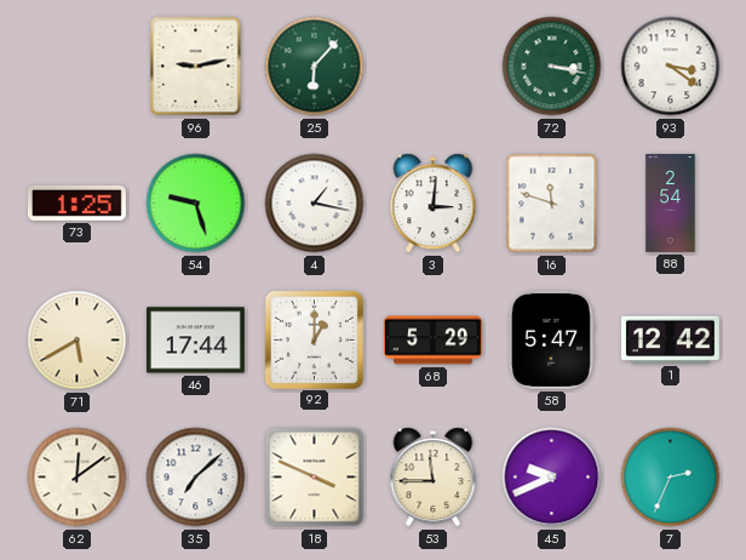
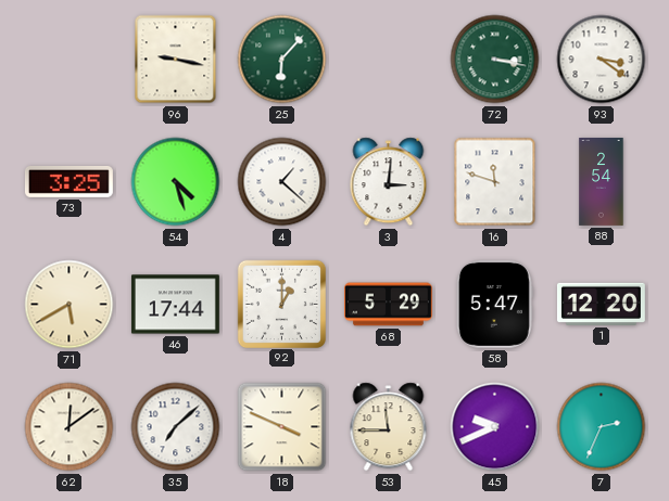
96: 9:13 -> 9:17
73: 1:25 -> 3:25
54: 9:27 -> 4:27
4: 1:17 -> 1:22
1: 12:42 -> 12:20
